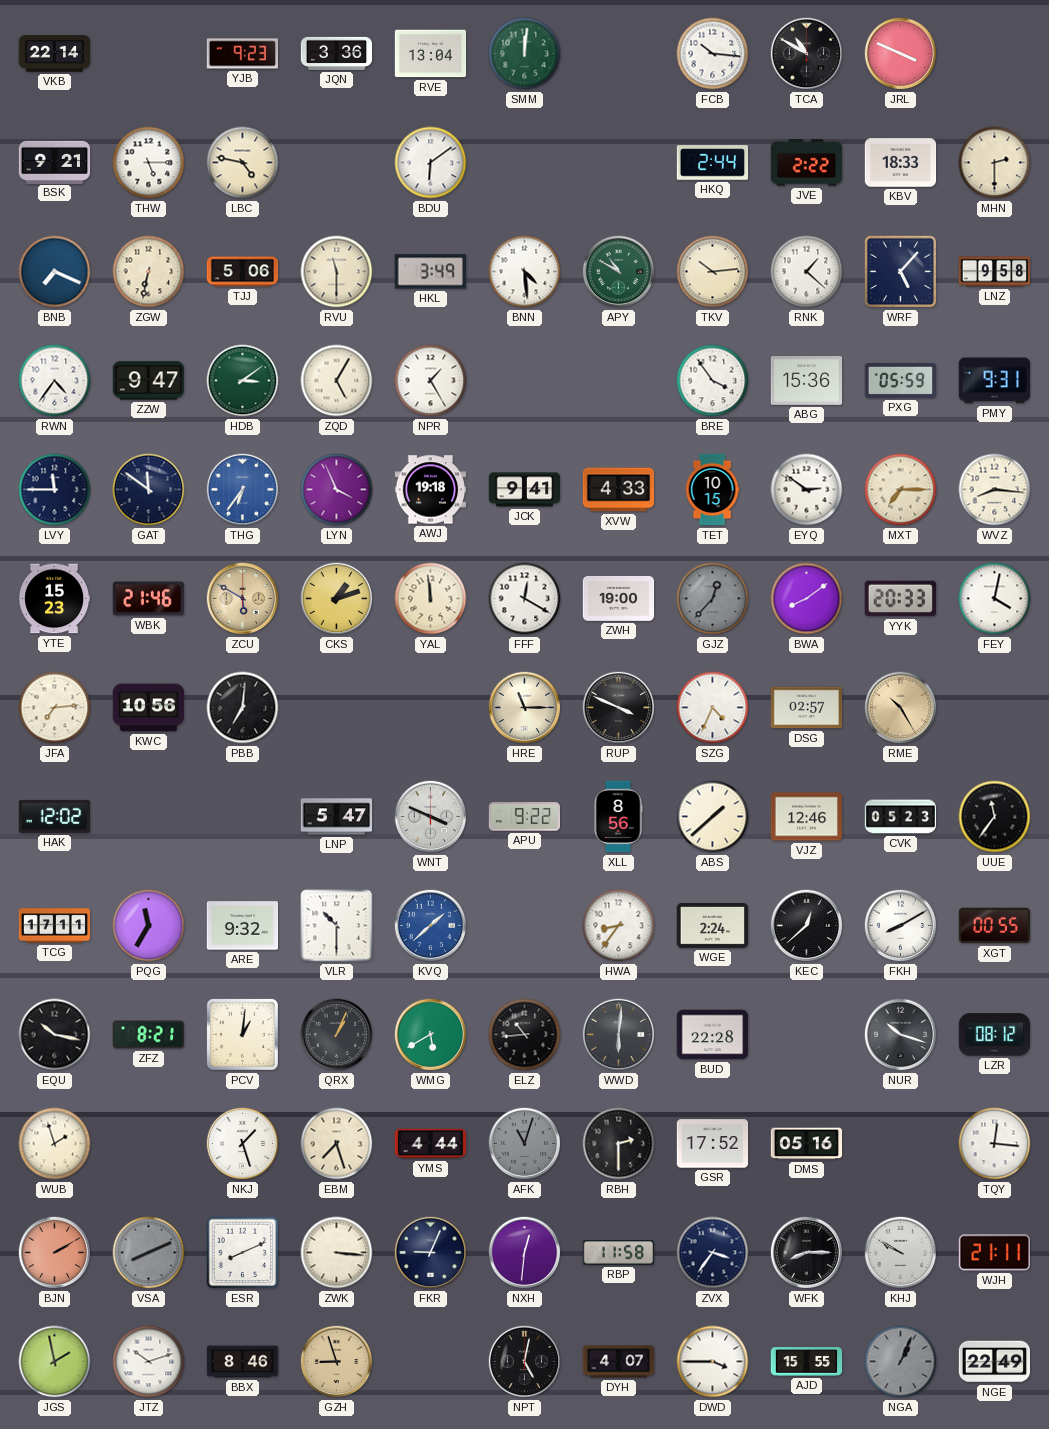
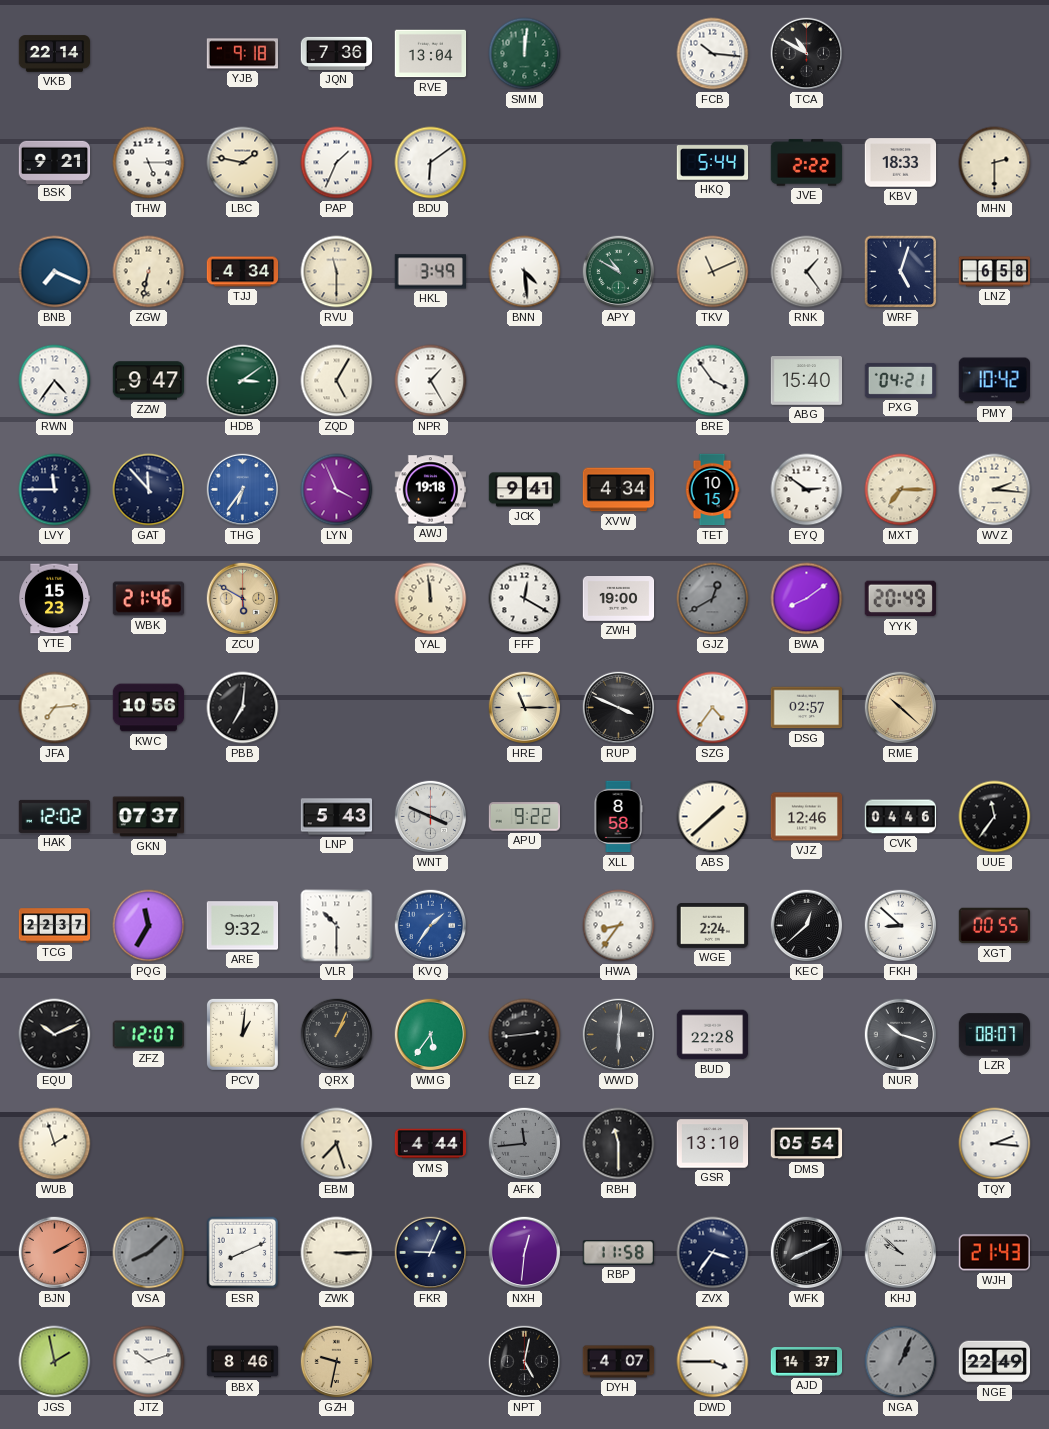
YJB: 9:23 -> 9:18
JQN: 3:36 -> 7:36
JRL: 3:49 -> none
LBC: 4:47 -> 1:47
PAP: none -> 1:34
HKQ: 2:44 -> 5:44
TJJ: 5:06 -> 4:34
TKV: 10:14 -> 11:11
RNK: 1:22 -> 1:24
WRF: 5:07 -> 5:03
LNZ: 9:58 -> 6:58
ABG: 15:36 -> 15:40
PXG: 05:59 -> 04:21
PMY: 9:31 -> 10:42
GAT: 11:51 -> 11:53
XVW: 4:33 -> 4:34
WVZ: 8:16 -> 2:16
CKS: 1:12 -> none
GJZ: 12:37 -> 12:40
YYK: 20:33 -> 20:49
FEY: 4:02 -> none
SZG: 4:34 -> 4:36
RME: 10:25 -> 10:22
GKN: none -> 07:37
LNP: 5:47 -> 5:43
XLL: 8:56 -> 8:58
CVK: 05:23 -> 04:46
TCG: 17:11 -> 22:37
KVQ: 1:38 -> 1:36
FKH: 8:10 -> 8:52
EQU: 10:17 -> 10:11
ZFZ: 8:21 -> 12:07
WMG: 5:40 -> 5:36
ELZ: 10:44 -> 2:44
LZR: 08:12 -> 08:07
NKJ: 1:27 -> none
AFK: 11:03 -> 11:44
RBH: 2:30 -> 11:30
GSR: 17:52 -> 13:10
DMS: 05:16 -> 05:54
TQY: 12:16 -> 2:16
VSA: 8:11 -> 8:08
ZWK: 3:16 -> 3:15
WFK: 8:15 -> 8:11
KHJ: 9:50 -> 9:52
WJH: 21:11 -> 21:43
GZH: 8:57 -> 9:32
AJD: 15:55 -> 14:37
